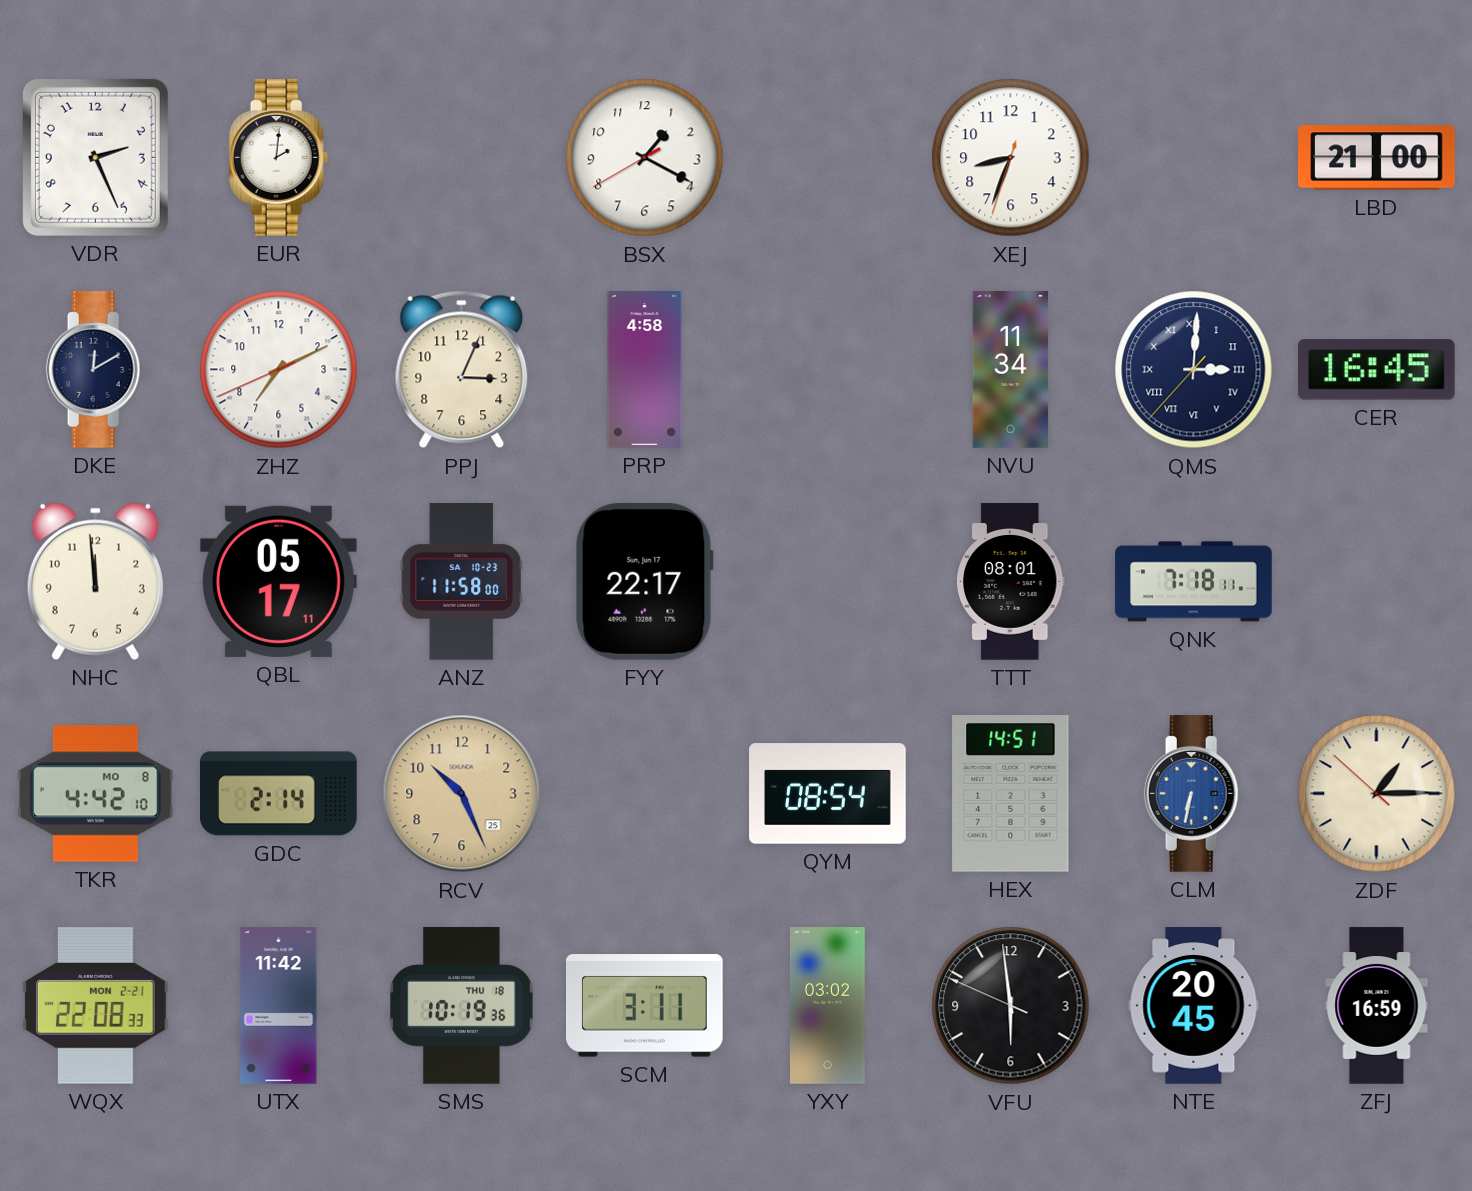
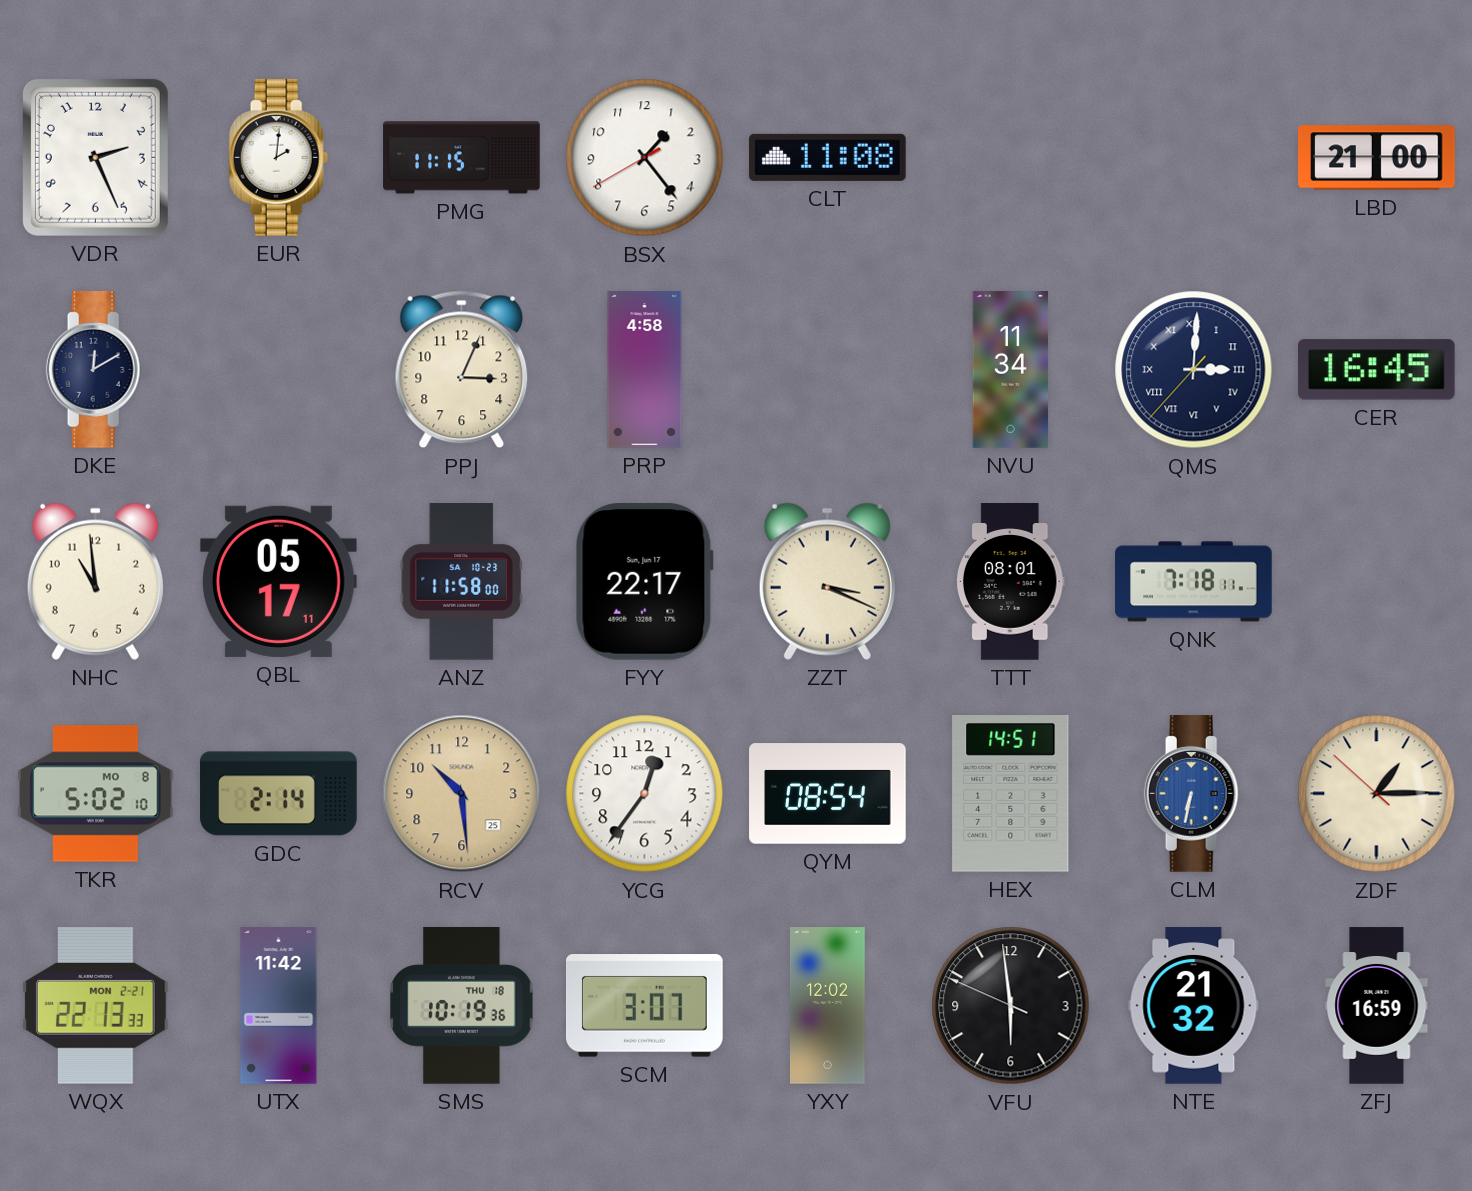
PMG: none -> 11:15
BSX: 1:19 -> 1:23
CLT: none -> 11:08
XEJ: 8:33 -> none
ZHZ: 7:10 -> none
NHC: 11:59 -> 10:59
ZZT: none -> 3:19
TKR: 4:42 -> 5:02
RCV: 10:26 -> 10:29
YCG: none -> 12:36
WQX: 22:08 -> 22:13
SCM: 3:11 -> 3:07
YXY: 03:02 -> 12:02
NTE: 20:45 -> 21:32
